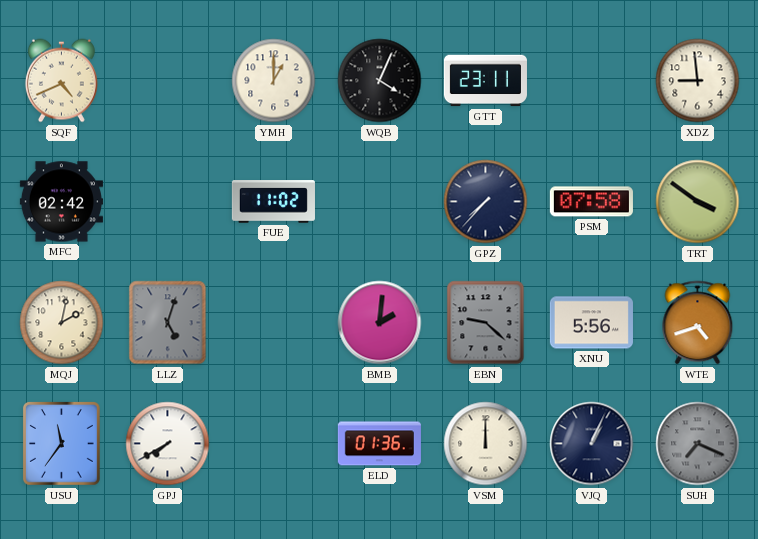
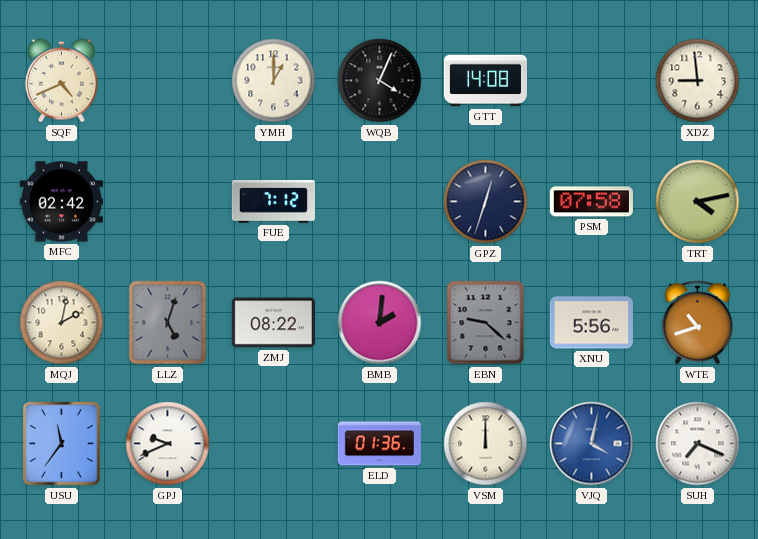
GTT: 23:11 -> 14:08
FUE: 11:02 -> 7:12
GPZ: 7:37 -> 12:33
TRT: 3:51 -> 4:13
ZMJ: none -> 08:22
WTE: 4:42 -> 10:42
GPJ: 7:40 -> 9:41
VJQ: 1:04 -> 4:02
VJQ dial: navy -> blue
SUH dial: grey -> white
